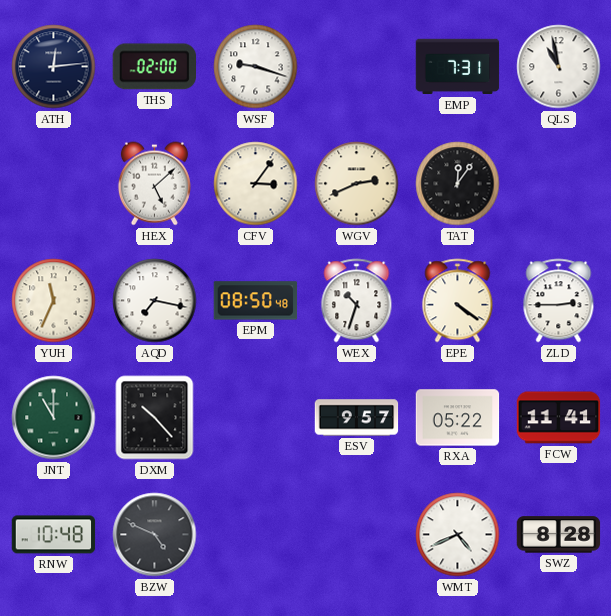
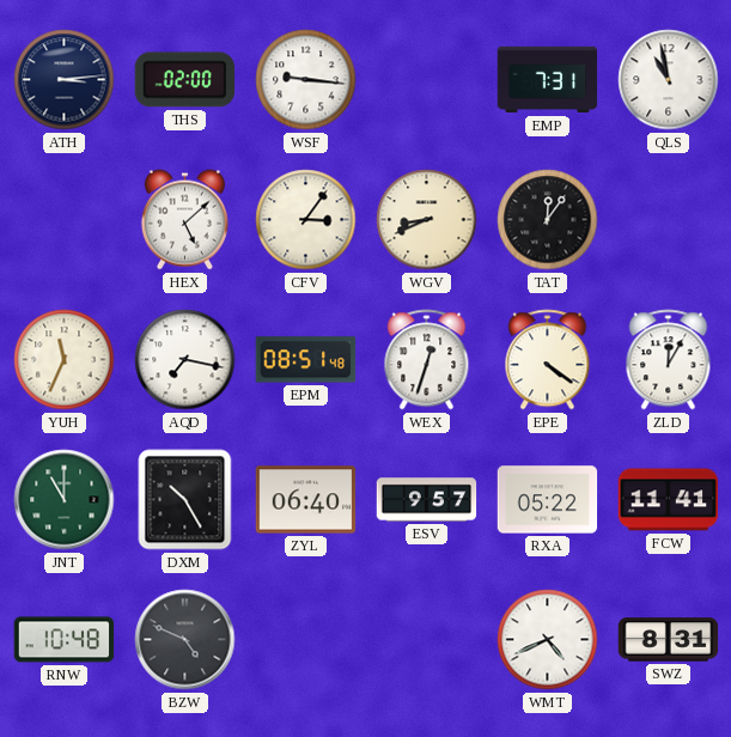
ATH: 12:14 -> 3:14
WSF: 9:18 -> 9:16
WGV: 2:41 -> 8:41
EPM: 08:50 -> 08:51
WEX: 10:33 -> 12:33
ZLD: 2:45 -> 12:05
DXM: 10:23 -> 10:25
ZYL: none -> 06:40
SWZ: 8:28 -> 8:31
